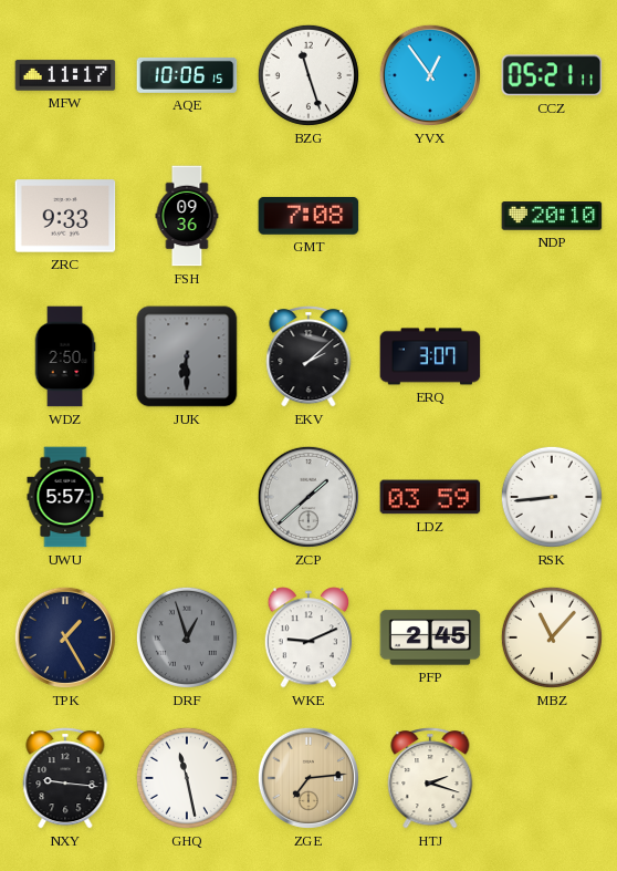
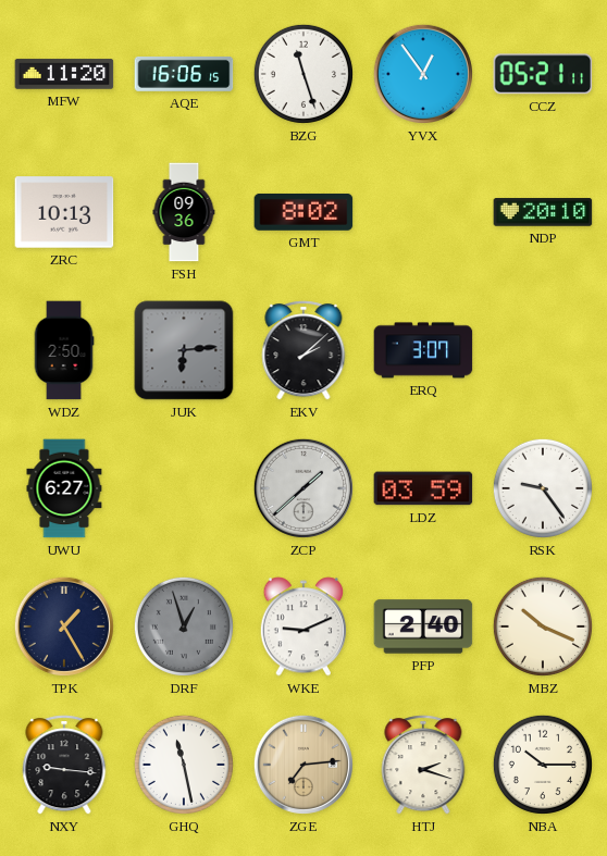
MFW: 11:17 -> 11:20
AQE: 10:06 -> 16:06
ZRC: 9:33 -> 10:13
GMT: 7:08 -> 8:02
JUK: 6:30 -> 6:14
UWU: 5:57 -> 6:27
RSK: 8:44 -> 9:24
PFP: 2:45 -> 2:40
MBZ: 11:07 -> 10:19
NBA: none -> 10:15
